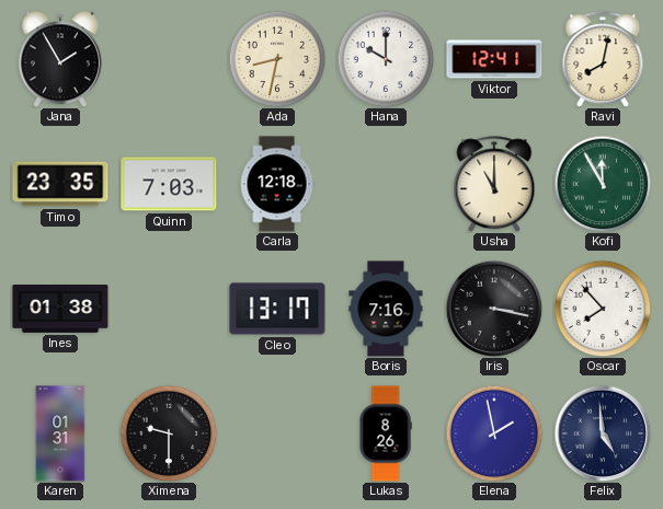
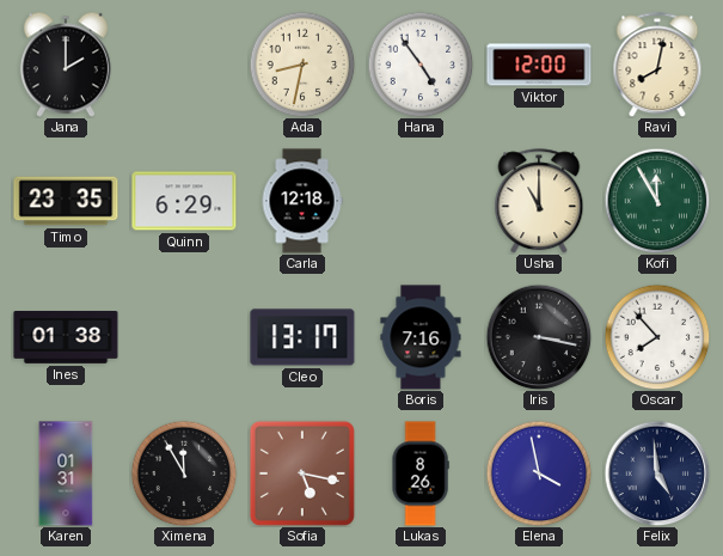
Jana: 1:55 -> 2:00
Hana: 10:00 -> 4:54
Viktor: 12:41 -> 12:00
Quinn: 7:03 -> 6:29
Ximena: 9:30 -> 11:55
Sofia: none -> 5:17
Elena: 1:58 -> 3:58
